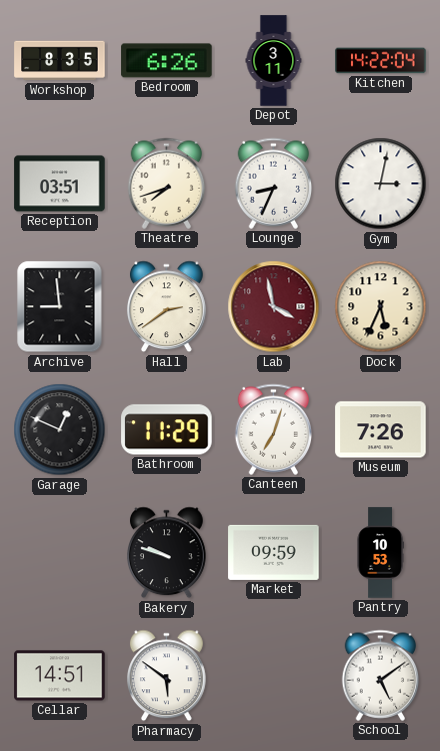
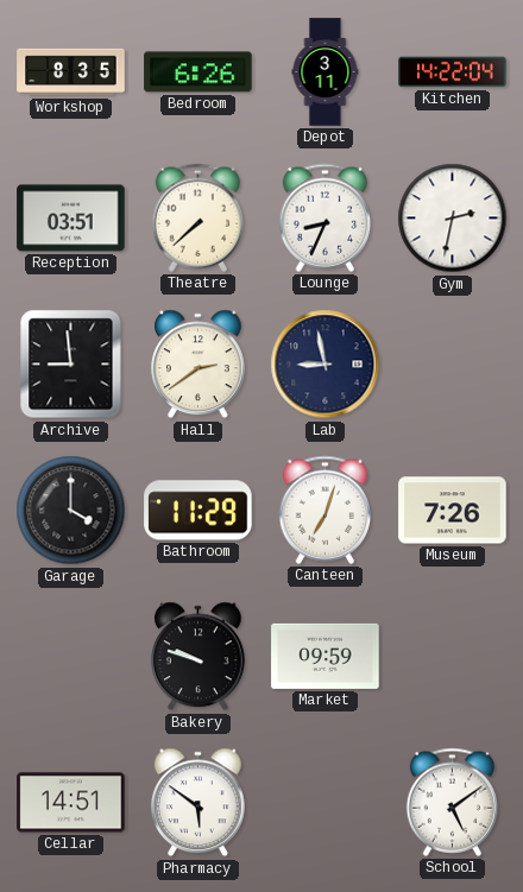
Theatre: 7:42 -> 7:38
Gym: 3:02 -> 2:32
Lab: 3:58 -> 8:58
Lab dial: burgundy -> navy
Dock: 5:34 -> none
Garage: 12:49 -> 4:00
Pantry: 10:53 -> none
